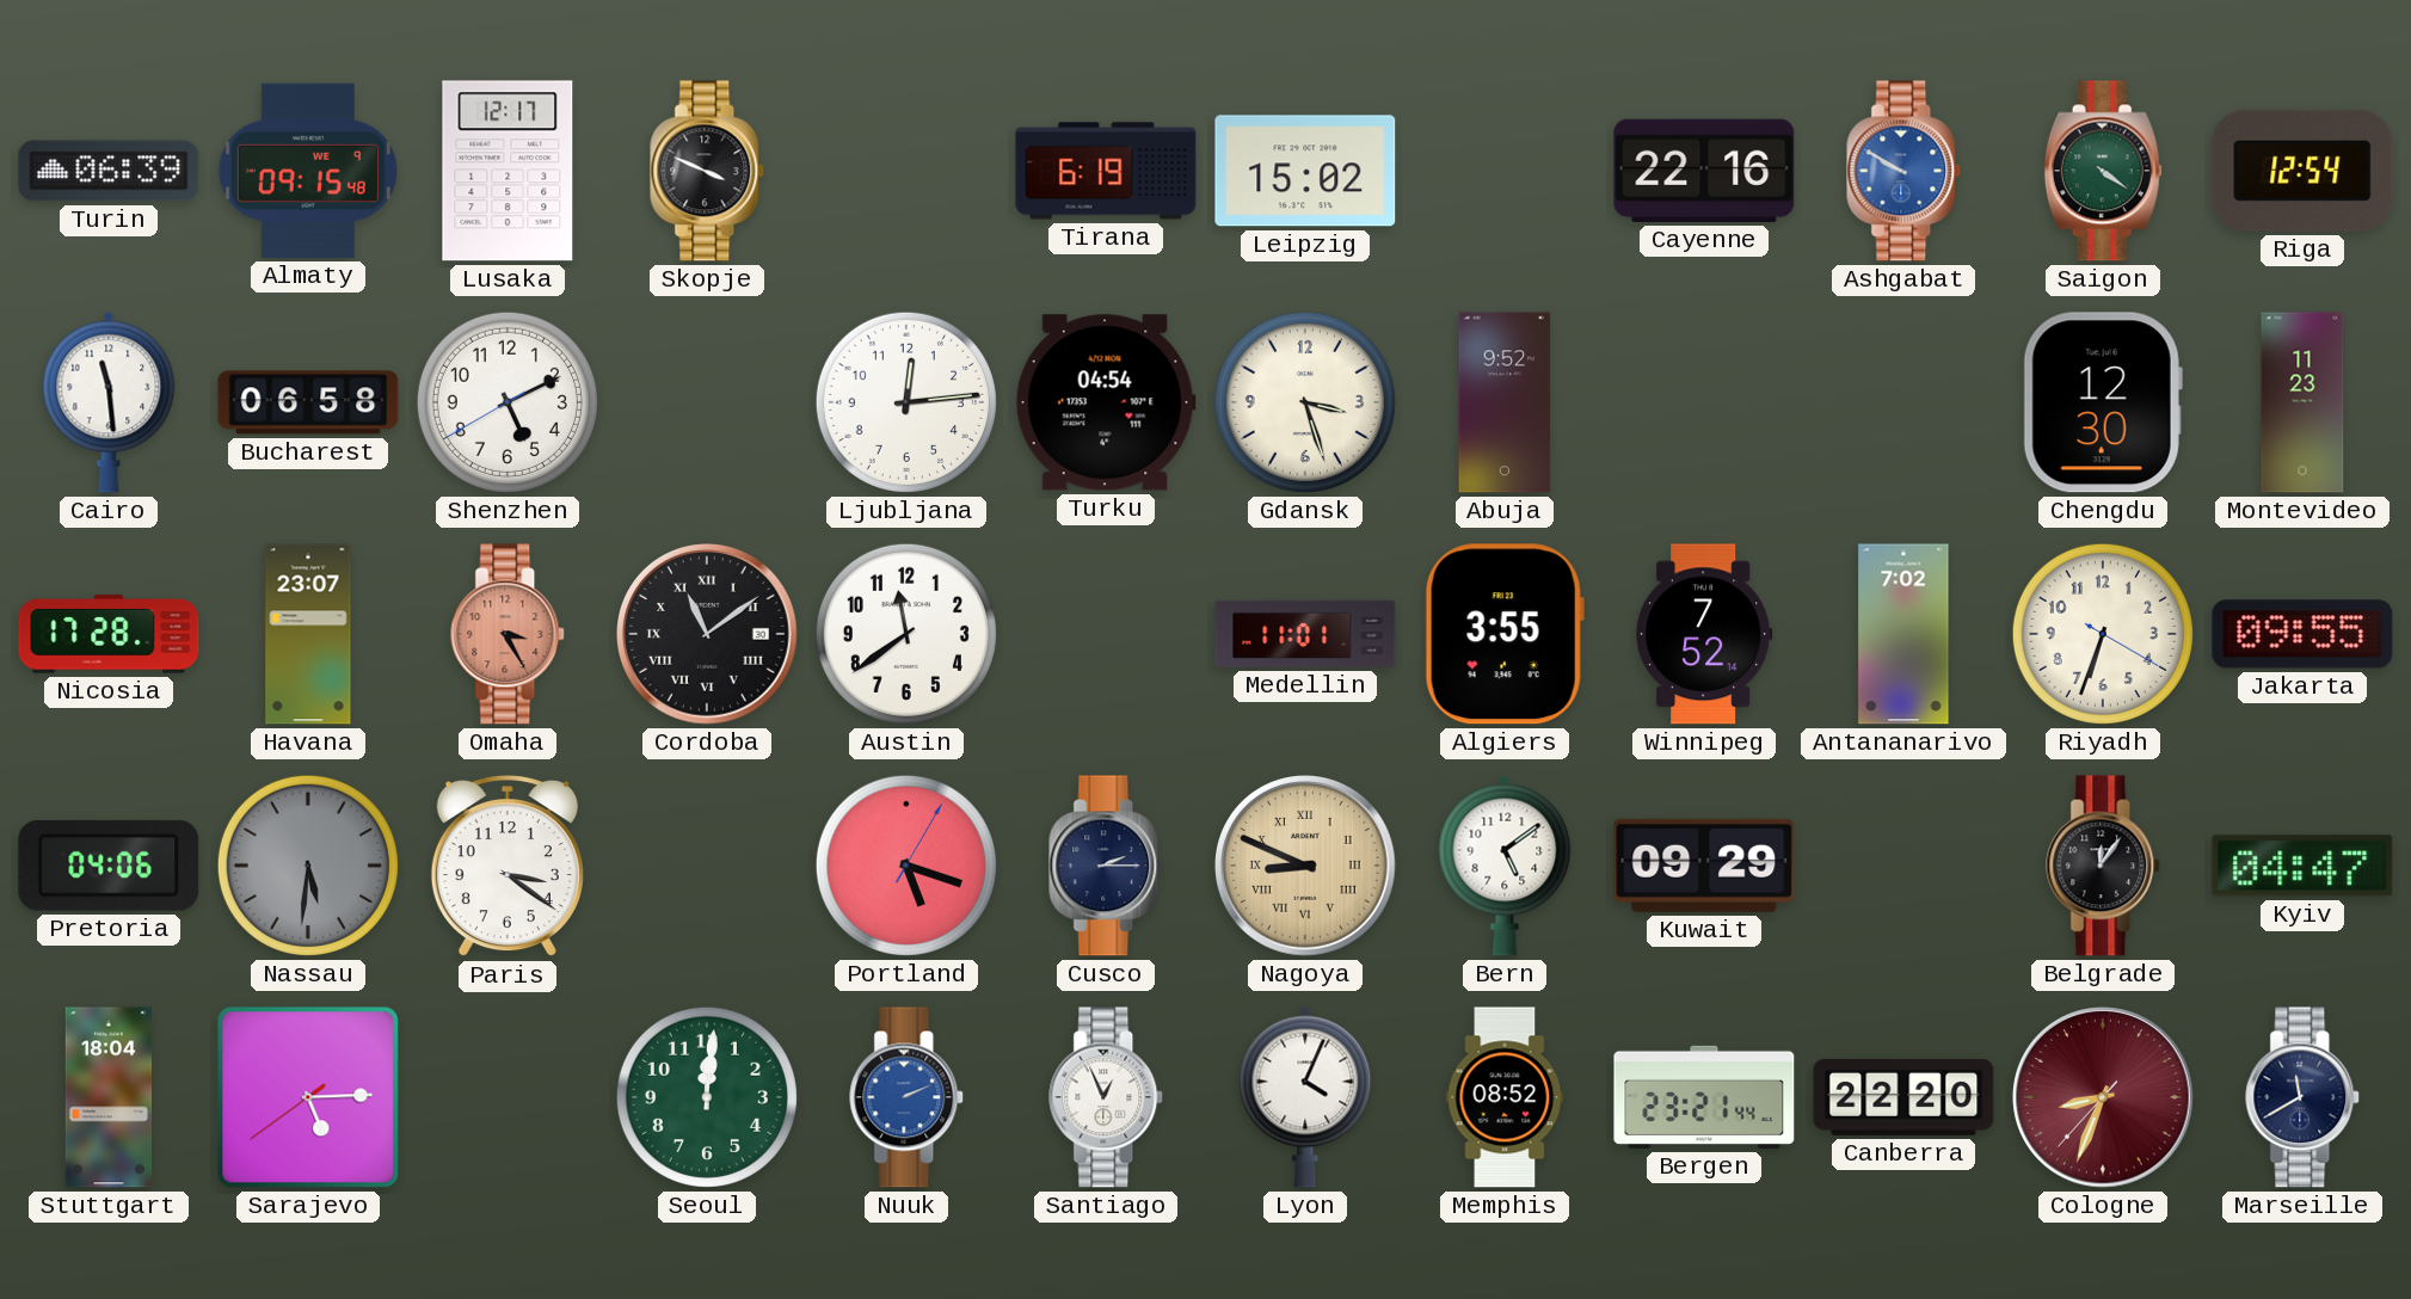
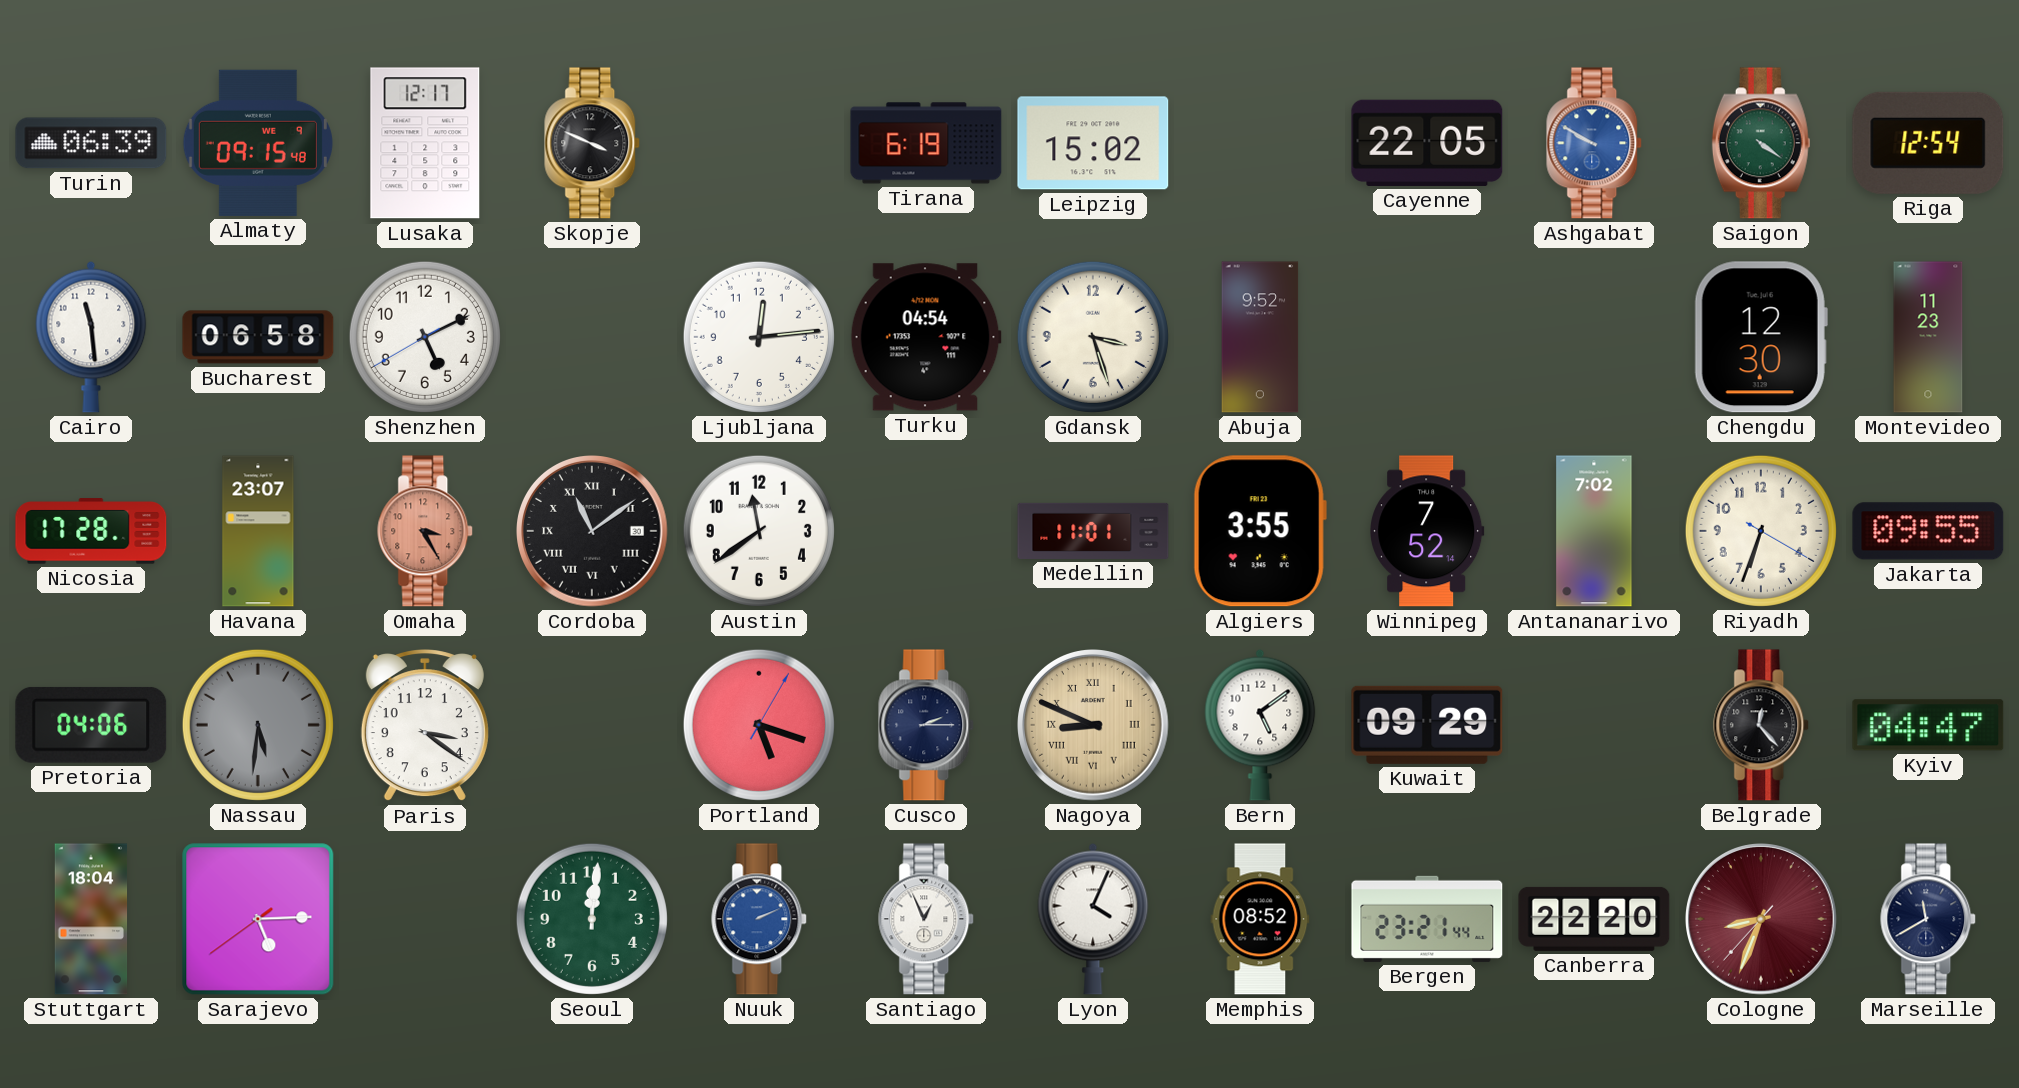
Cayenne: 22:16 -> 22:05
Belgrade: 12:06 -> 12:23
